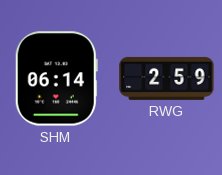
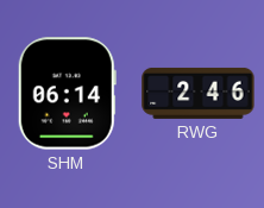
RWG: 2:59 -> 2:46
